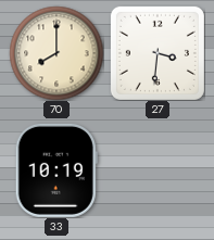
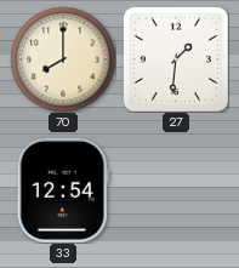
27: 3:31 -> 1:31
33: 10:19 -> 12:54
